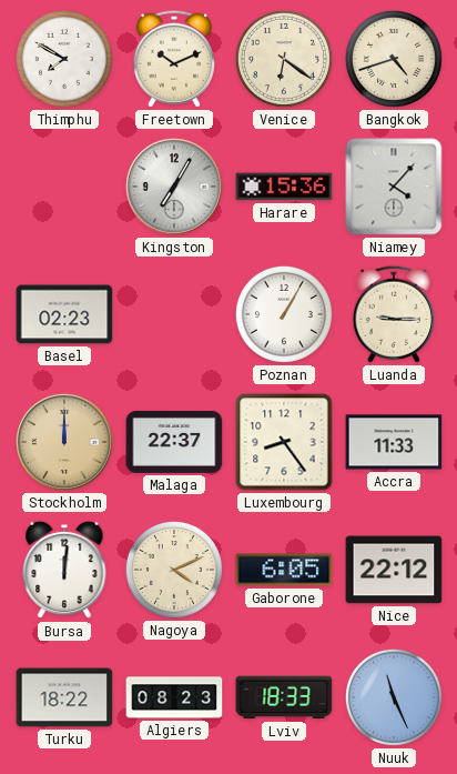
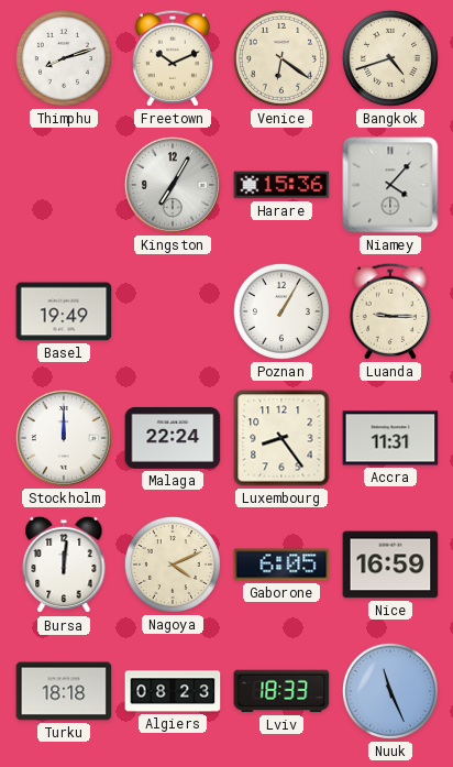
Thimphu: 7:50 -> 8:12
Basel: 02:23 -> 19:49
Stockholm dial: champagne -> white
Malaga: 22:37 -> 22:24
Accra: 11:33 -> 11:31
Nice: 22:12 -> 16:59
Turku: 18:22 -> 18:18
